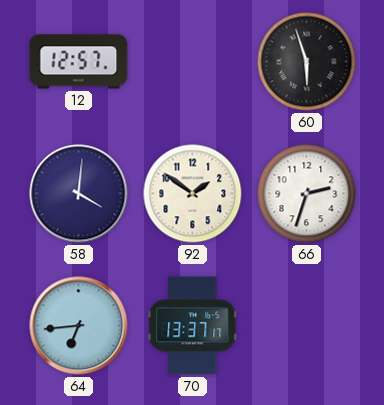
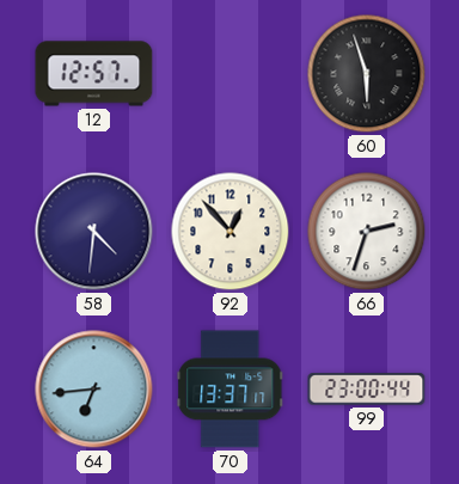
58: 4:01 -> 4:31
92: 1:51 -> 12:53
99: none -> 23:00
